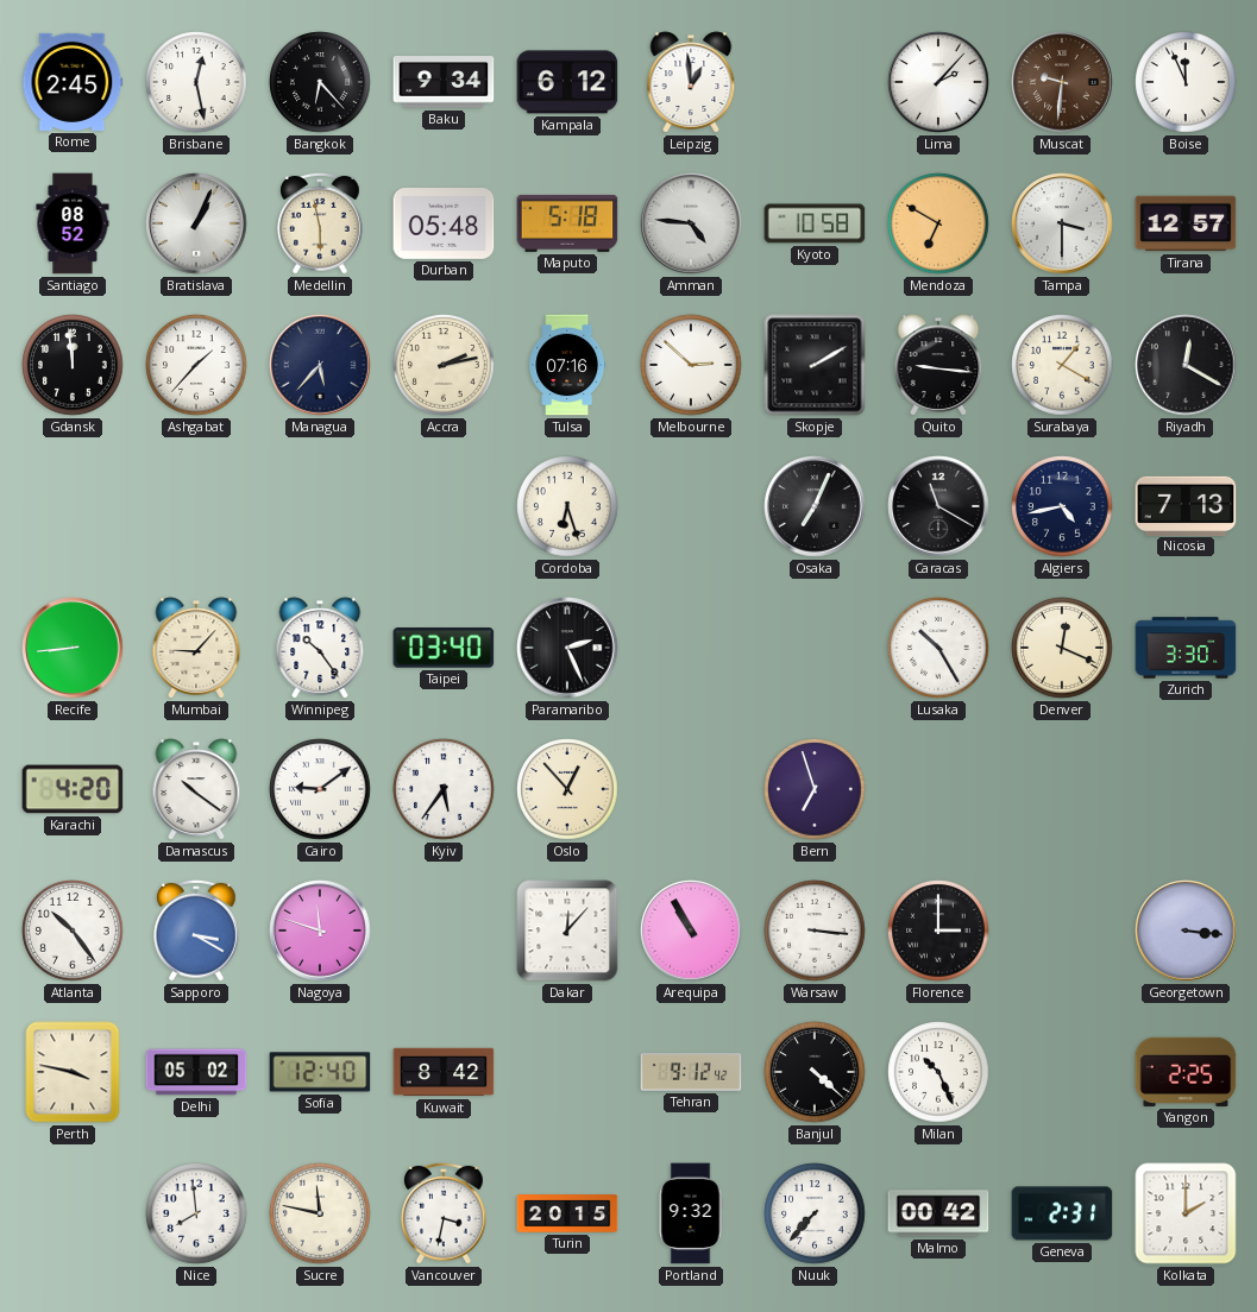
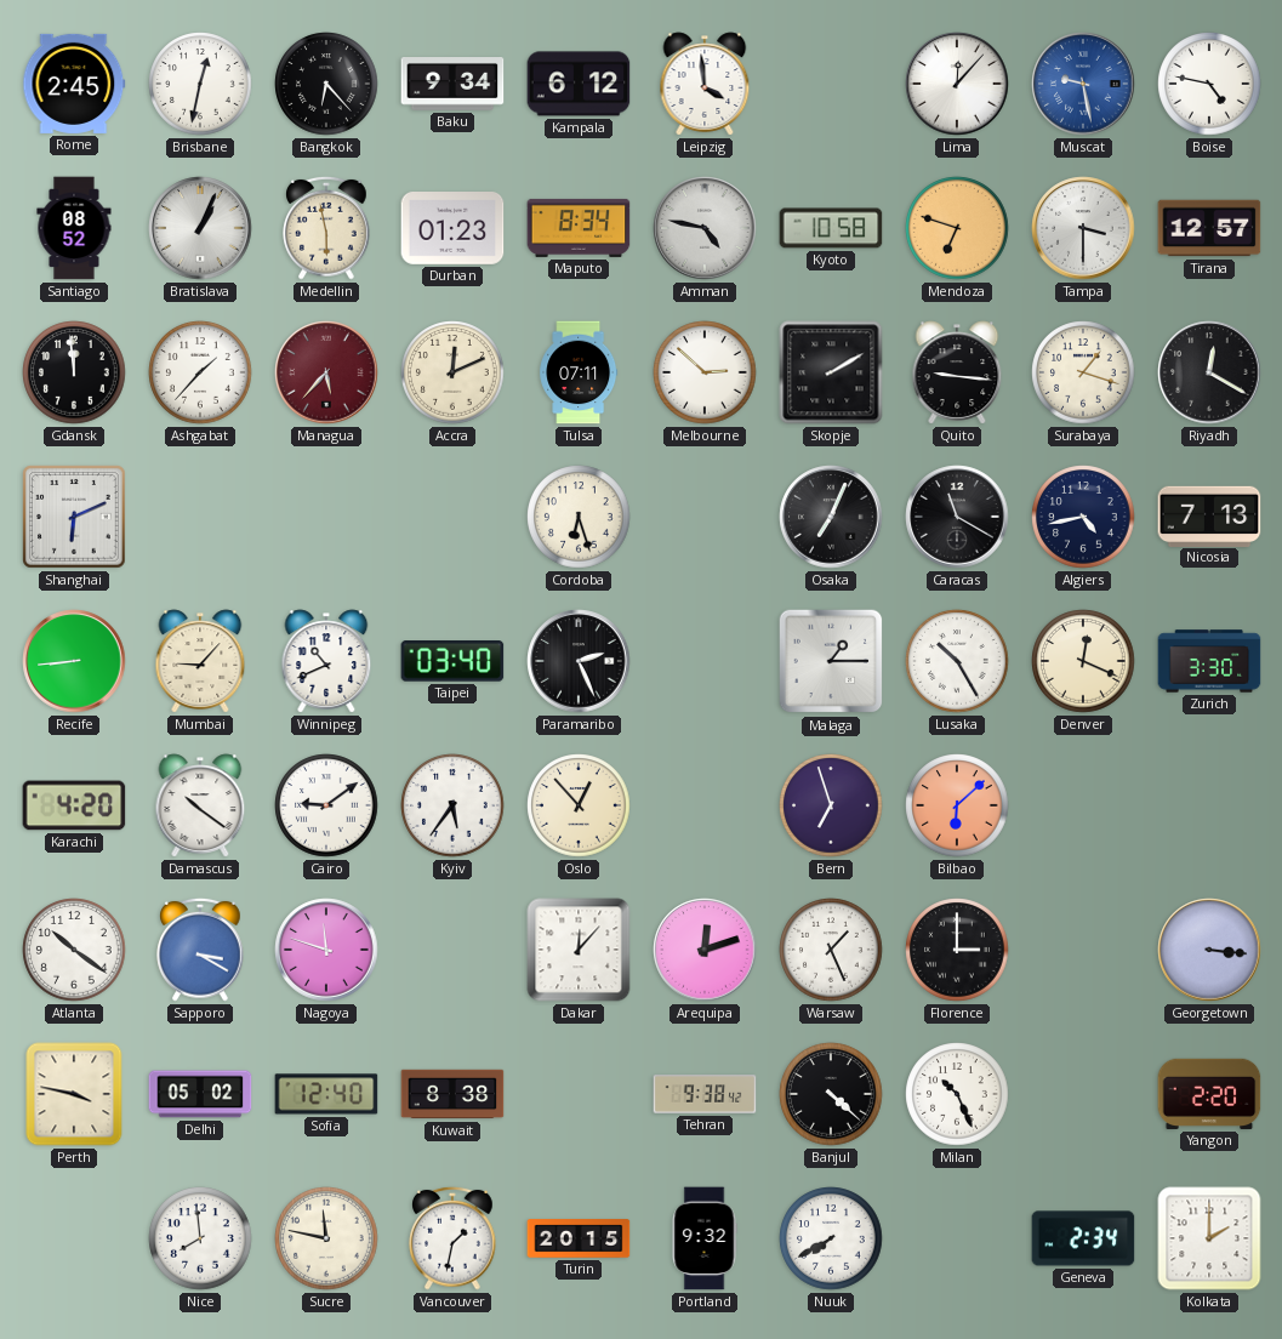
Brisbane: 12:28 -> 12:32
Leipzig: 12:59 -> 3:59
Lima: 2:07 -> 12:07
Muscat: 9:31 -> 9:28
Muscat dial: brown -> blue
Boise: 11:56 -> 4:47
Durban: 05:48 -> 01:23
Maputo: 5:18 -> 8:34
Amman: 4:46 -> 4:47
Mendoza: 6:50 -> 6:48
Managua dial: navy -> burgundy
Accra: 2:13 -> 12:11
Tulsa: 07:16 -> 07:11
Surabaya: 1:20 -> 1:18
Shanghai: none -> 6:11
Winnipeg: 10:24 -> 10:41
Malaga: none -> 1:15
Bilbao: none -> 6:08
Atlanta: 10:24 -> 10:21
Arequipa: 10:55 -> 12:12
Warsaw: 3:16 -> 1:26
Kuwait: 8:42 -> 8:38
Tehran: 9:12 -> 9:38
Yangon: 2:25 -> 2:20
Vancouver: 3:32 -> 1:32
Nuuk: 7:37 -> 7:40
Malmo: 00:42 -> none
Geneva: 2:31 -> 2:34
